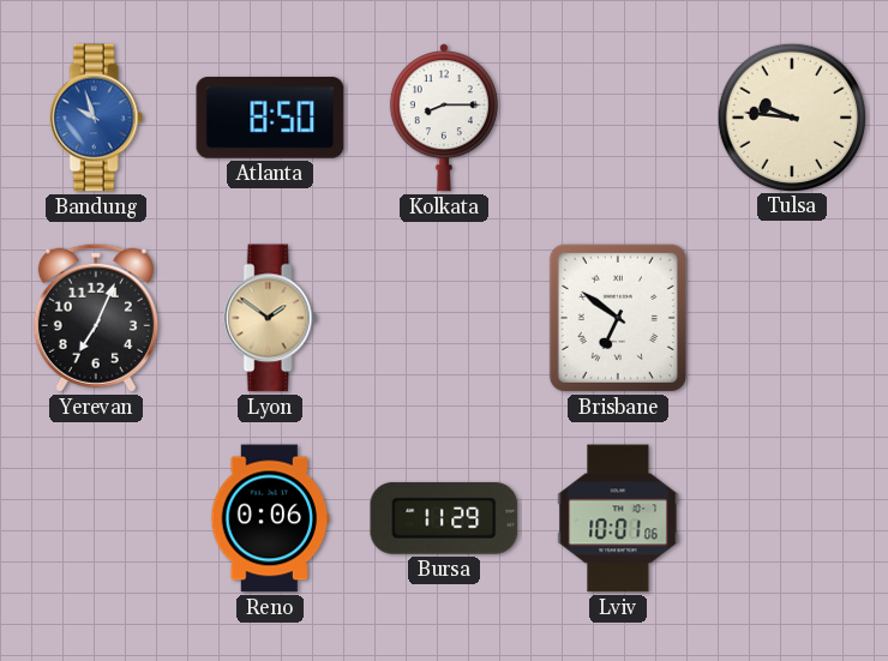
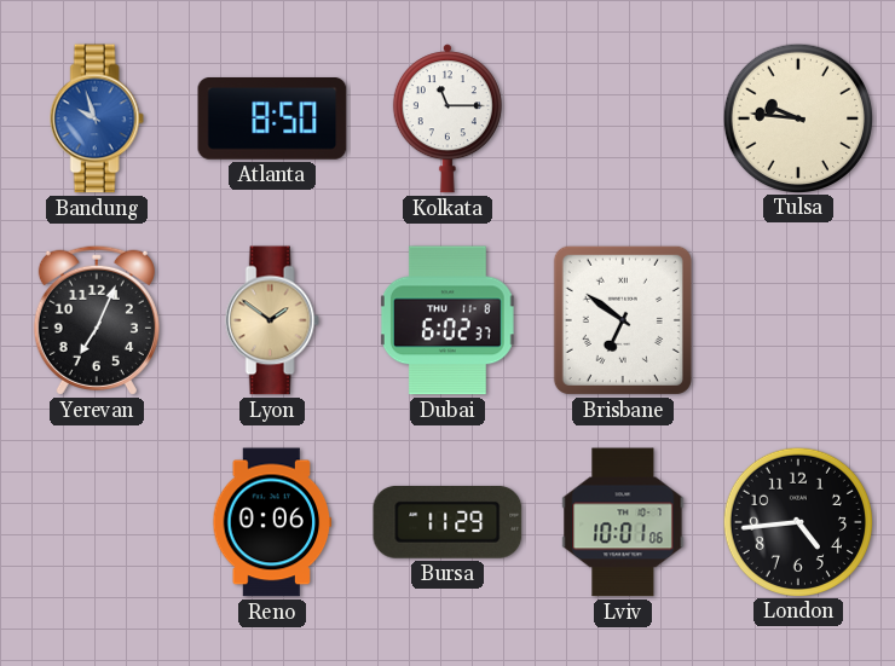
Kolkata: 8:15 -> 11:15
Dubai: none -> 6:02
London: none -> 4:44
